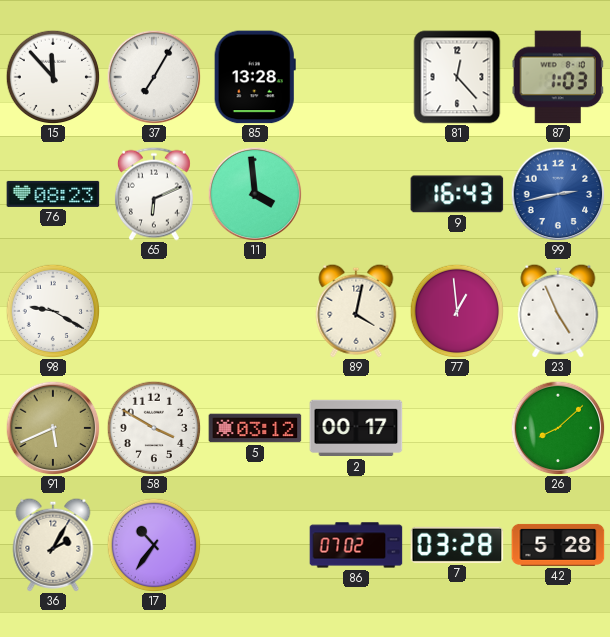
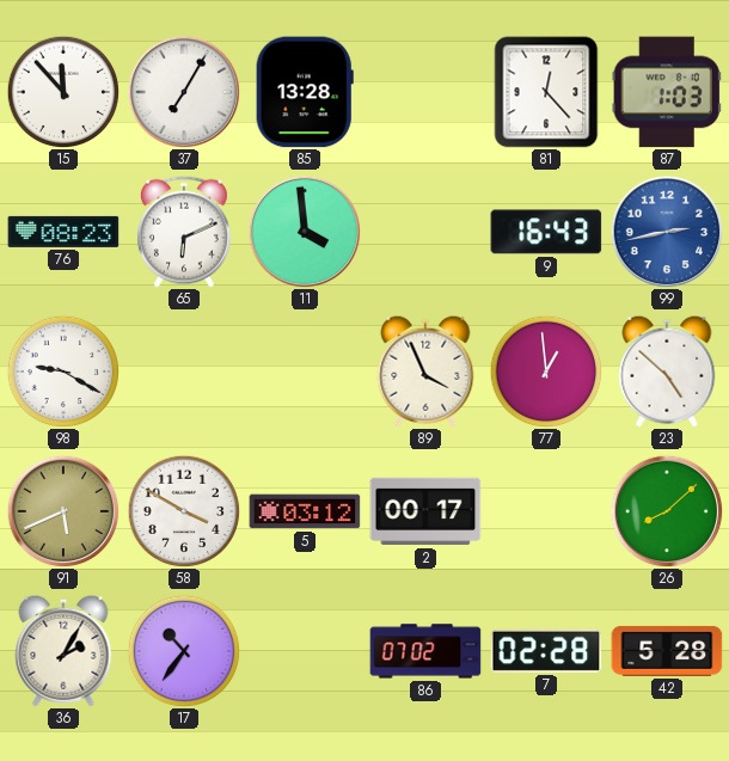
89: 4:02 -> 3:56
23: 4:56 -> 4:52
7: 03:28 -> 02:28
